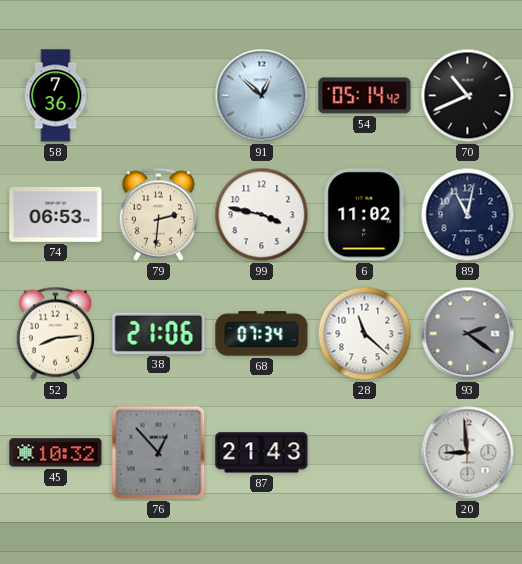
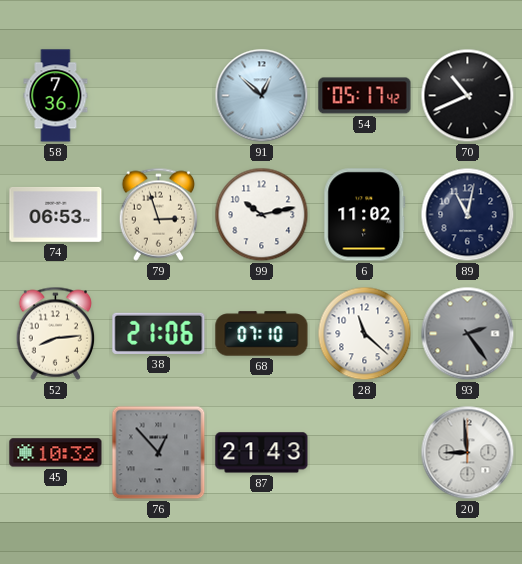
54: 05:14 -> 05:17
79: 2:31 -> 2:57
99: 3:47 -> 10:13
68: 07:34 -> 07:10
93: 2:21 -> 2:24
